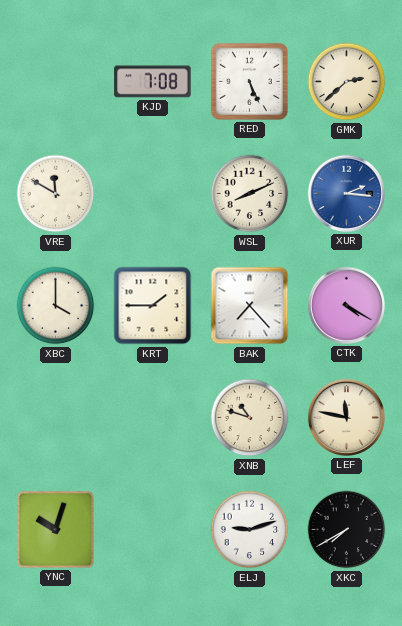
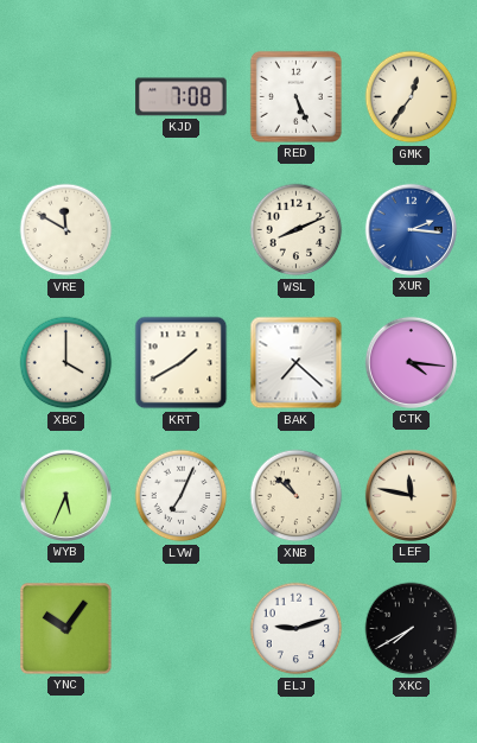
GMK: 2:38 -> 12:36
KRT: 1:45 -> 1:40
BAK: 7:23 -> 7:22
CTK: 4:20 -> 4:16
WYB: none -> 5:34
LVW: none -> 7:04
XNB: 10:48 -> 10:52
YNC: 10:03 -> 10:06
